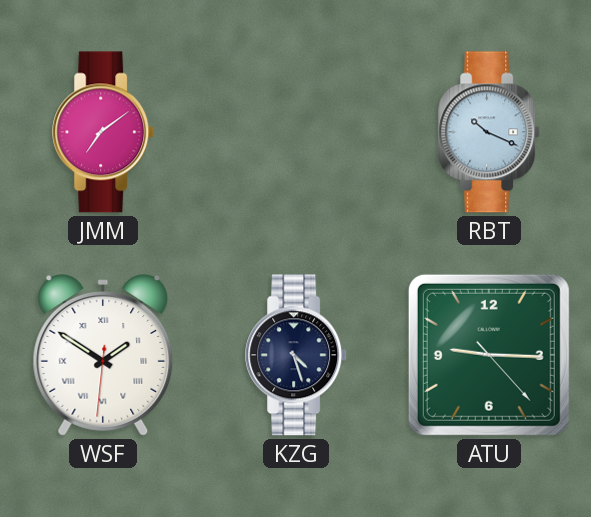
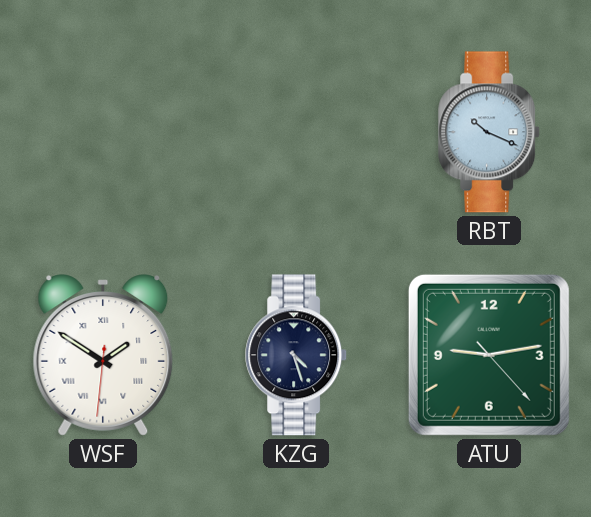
JMM: 7:09 -> none
ATU: 9:15 -> 9:13
